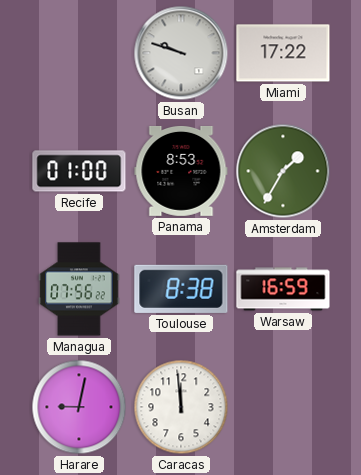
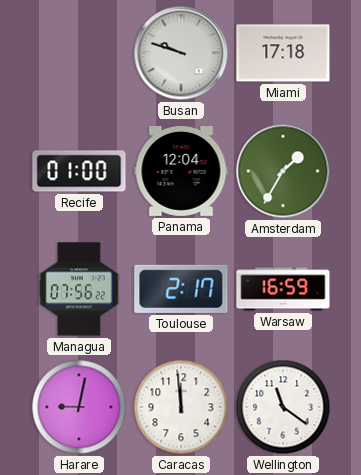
Miami: 17:22 -> 17:18
Panama: 8:53 -> 12:04
Toulouse: 8:38 -> 2:17
Wellington: none -> 11:21
